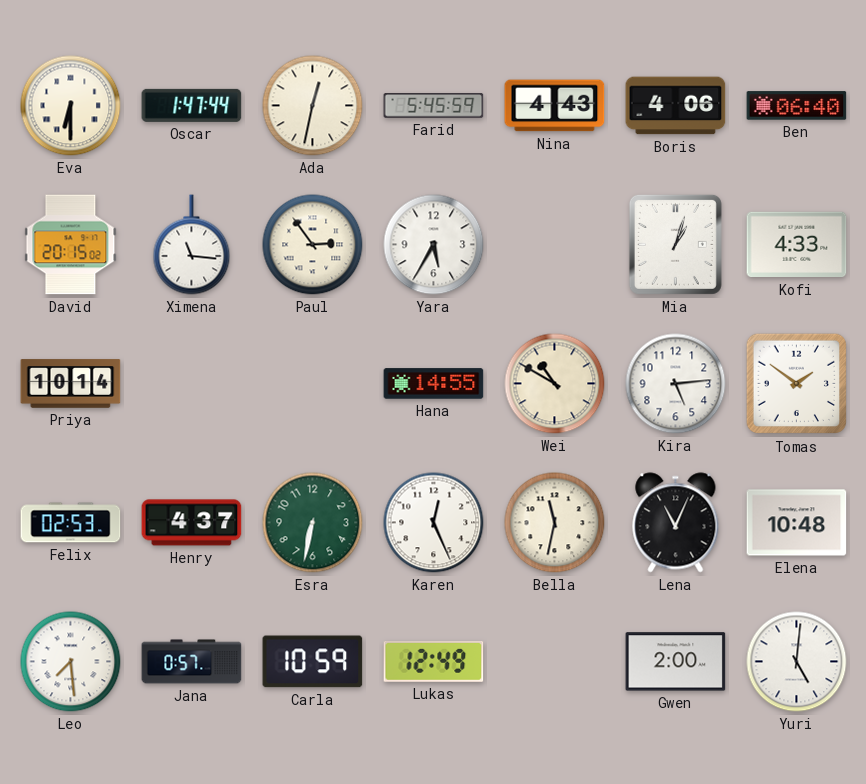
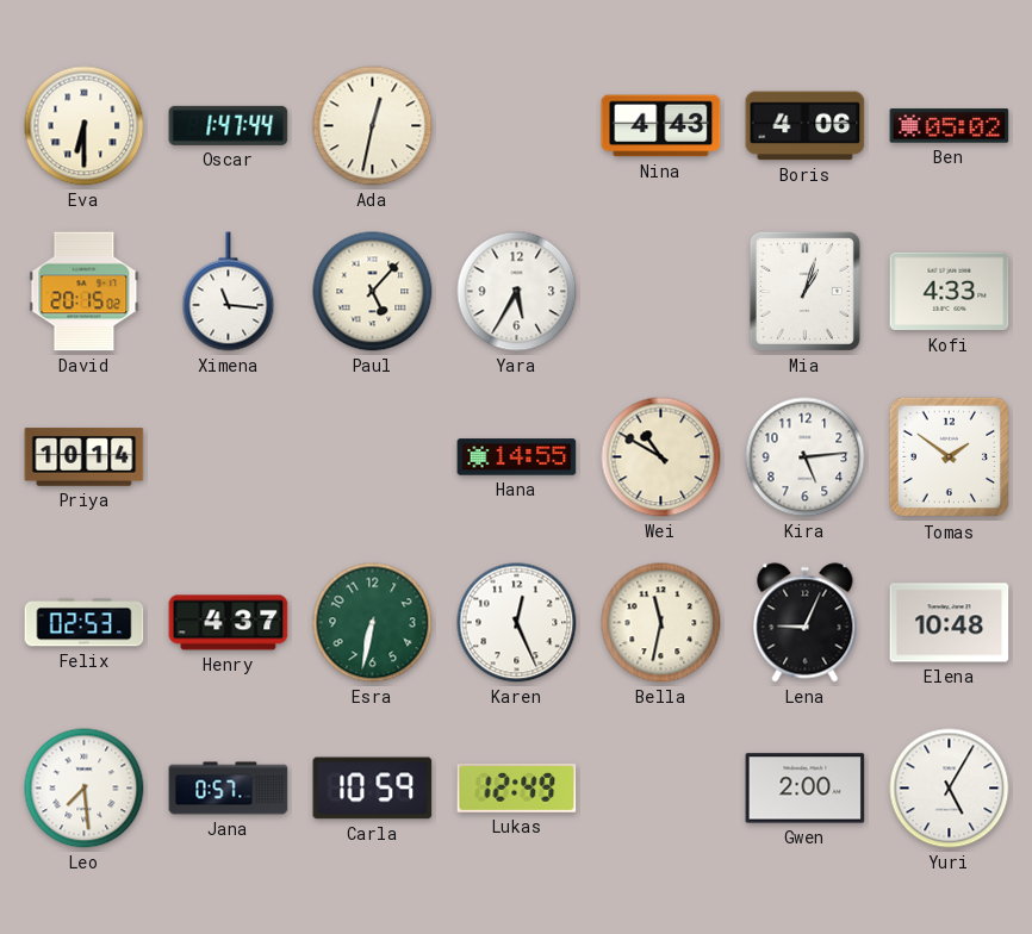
Farid: 5:45 -> none
Ben: 06:40 -> 05:02
Paul: 2:54 -> 5:07
Lena: 11:04 -> 9:04
Yuri: 5:01 -> 5:05
